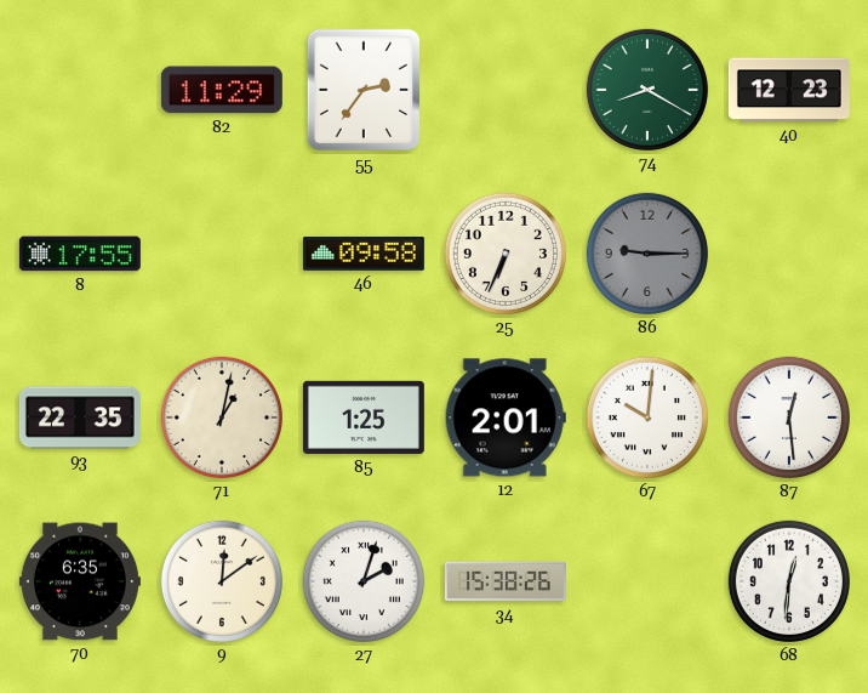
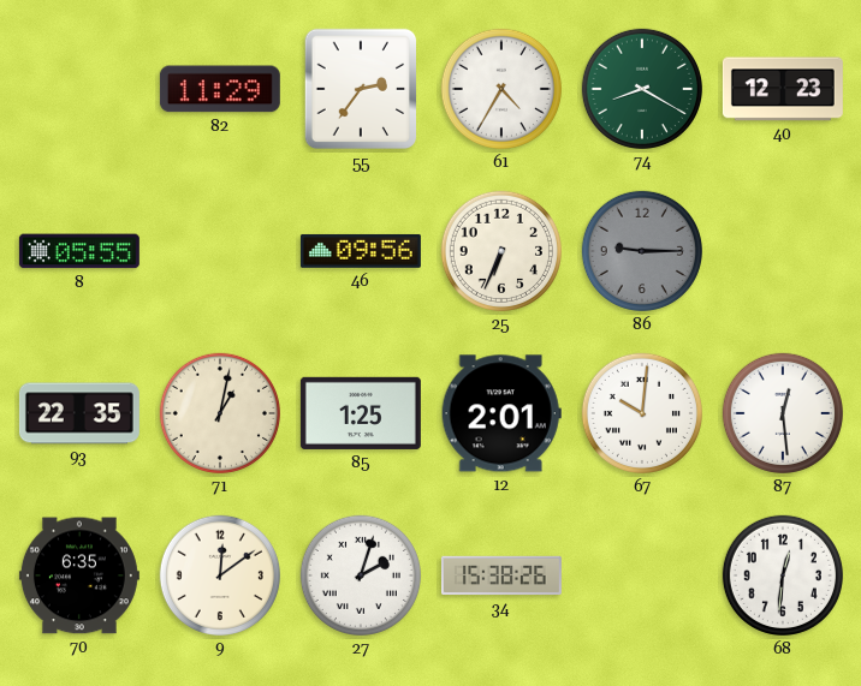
61: none -> 4:35
8: 17:55 -> 05:55
46: 09:58 -> 09:56
